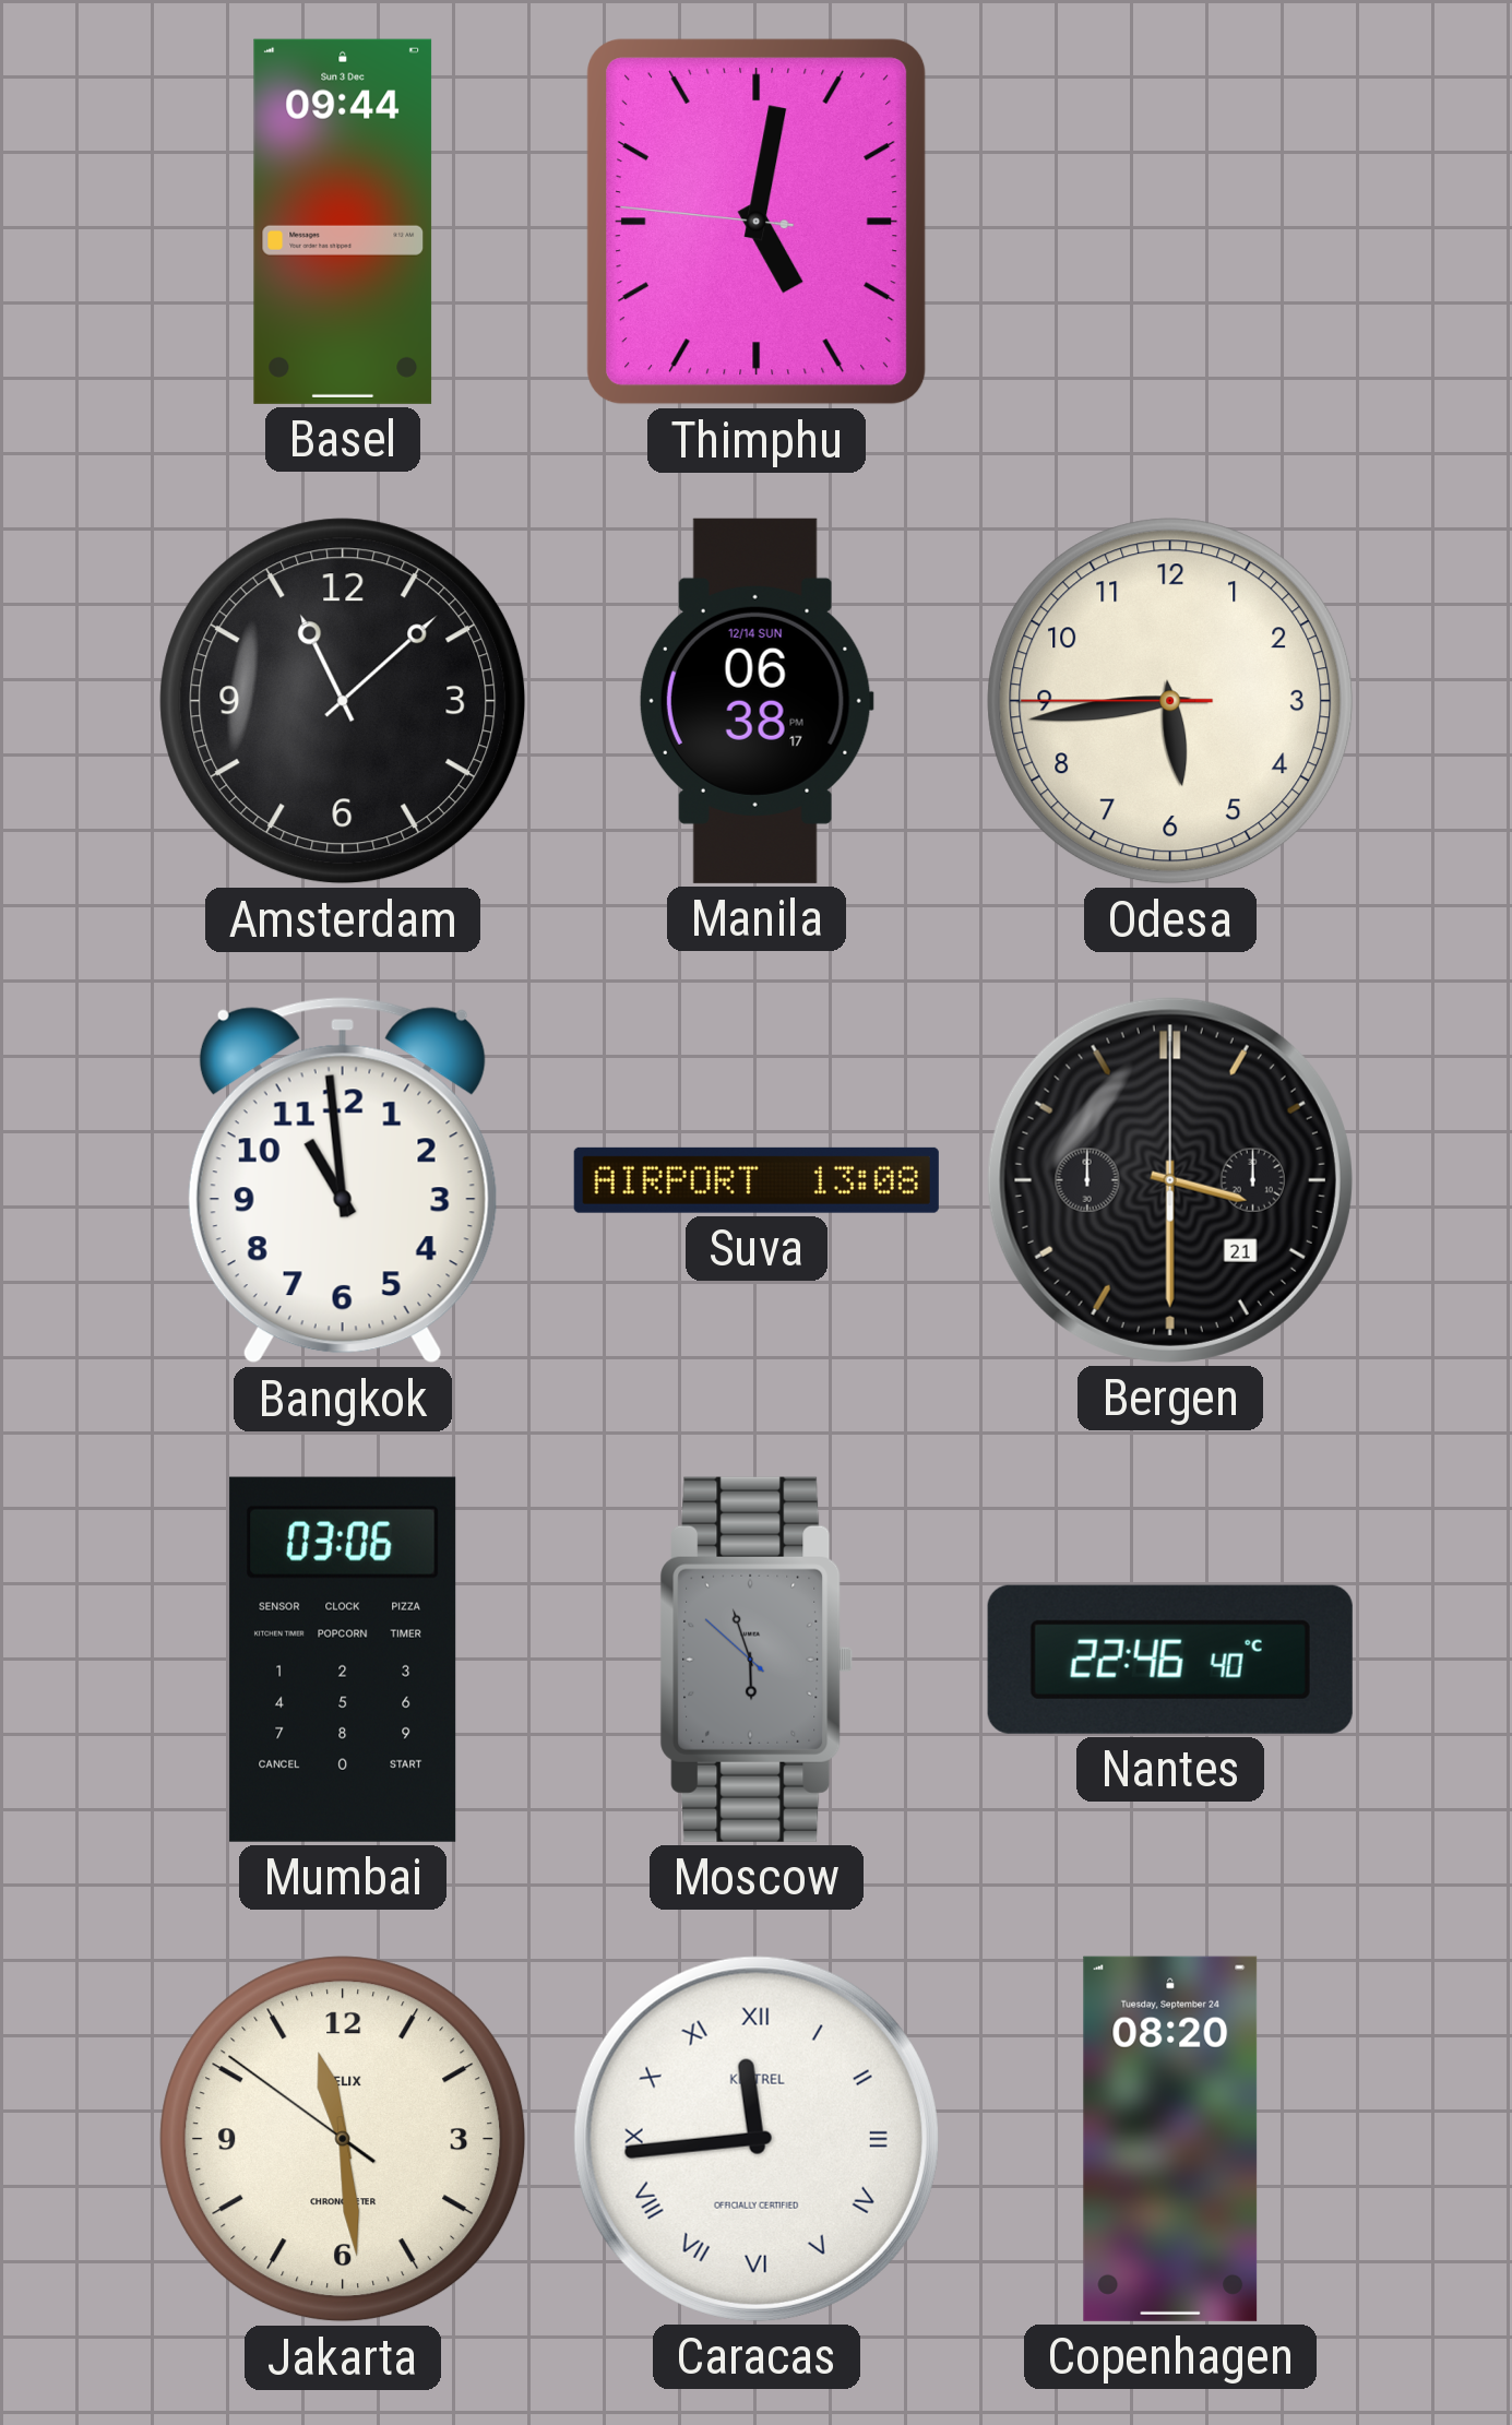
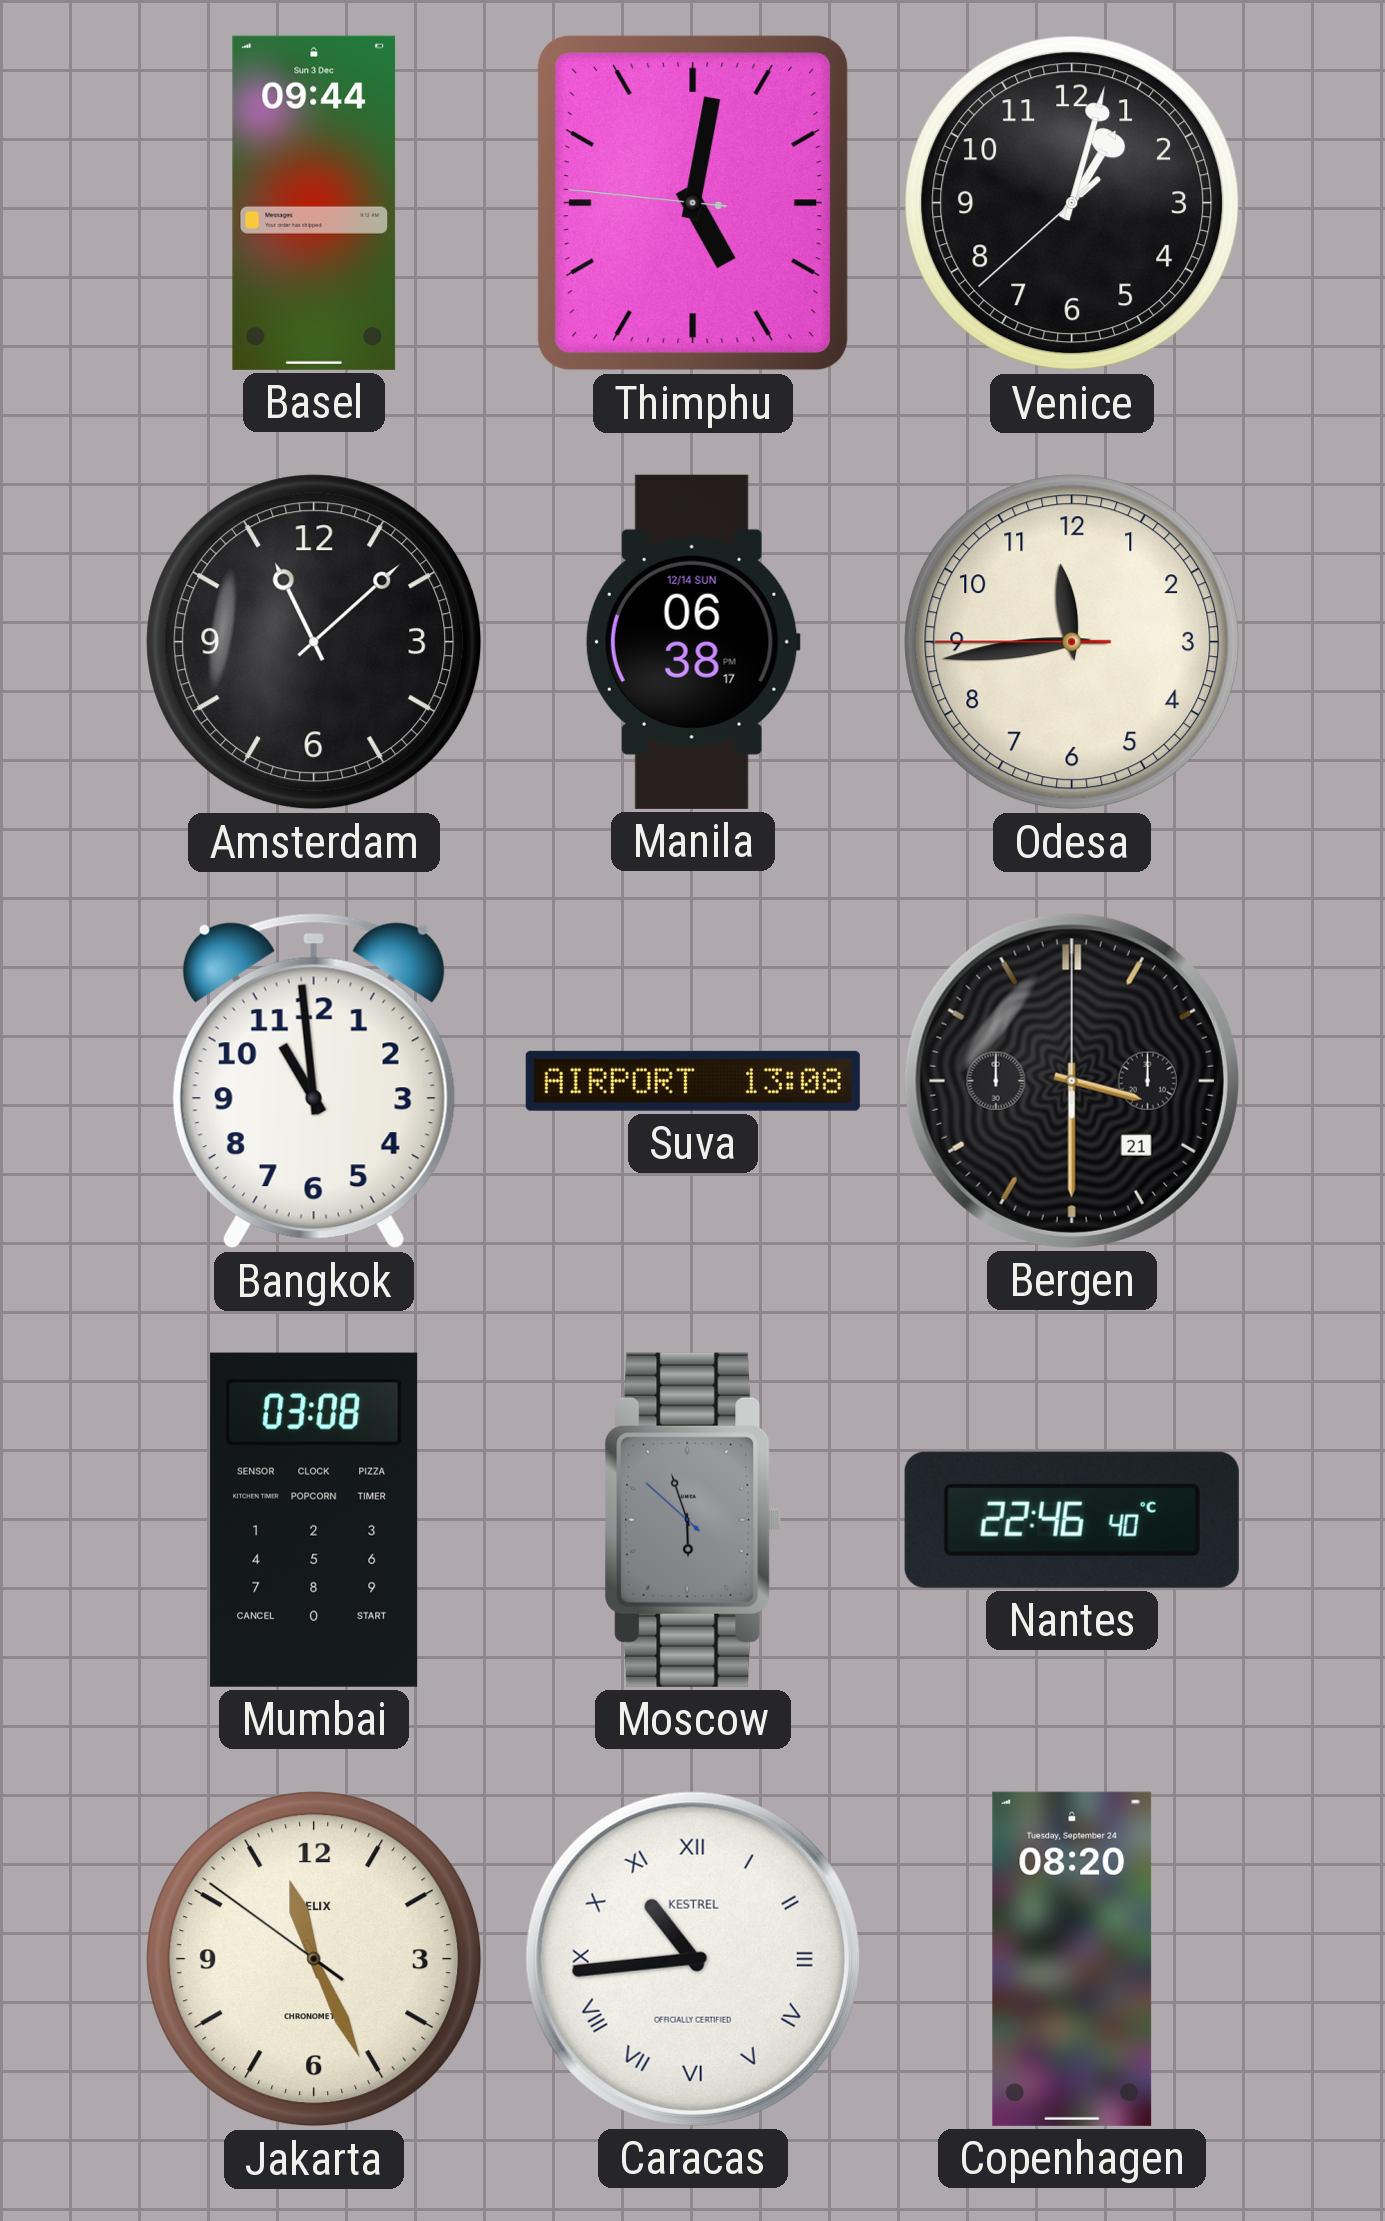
Venice: none -> 1:02
Odesa: 5:43 -> 11:43
Mumbai: 03:06 -> 03:08
Jakarta: 11:28 -> 11:25
Caracas: 11:44 -> 10:44
